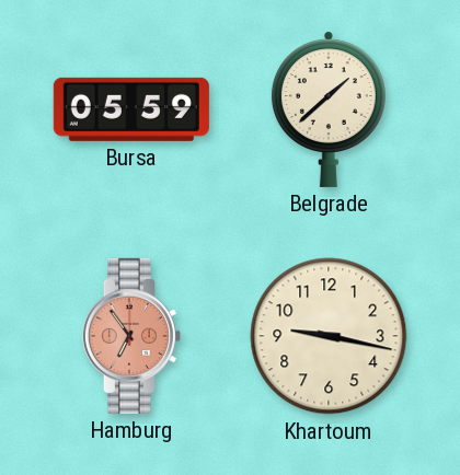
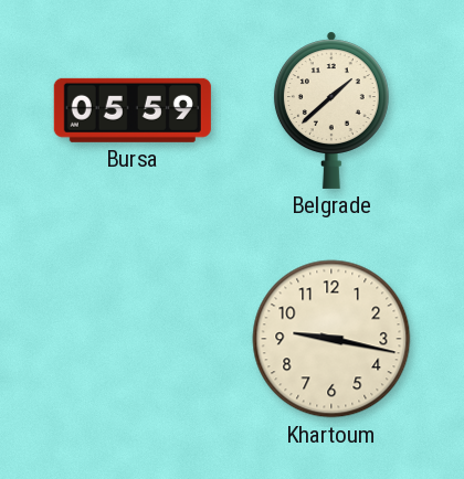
Hamburg: 6:54 -> none
